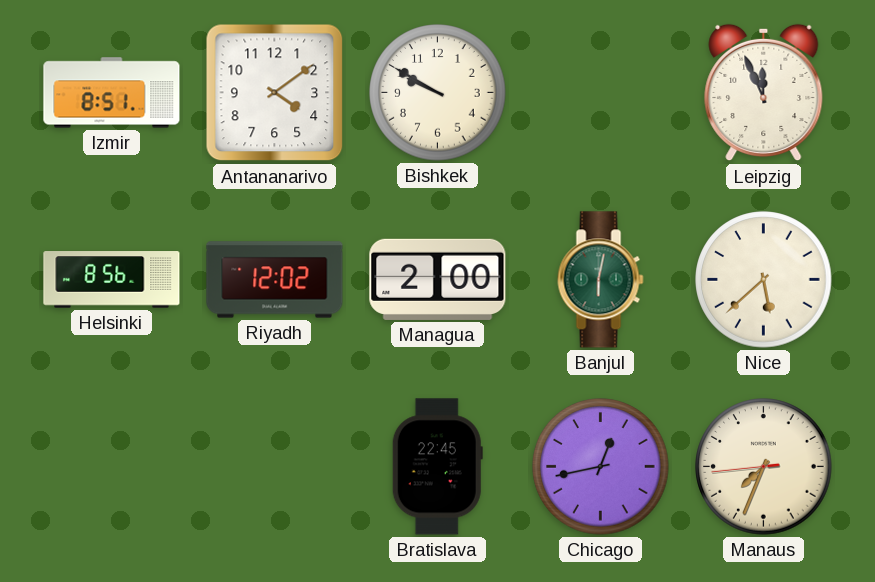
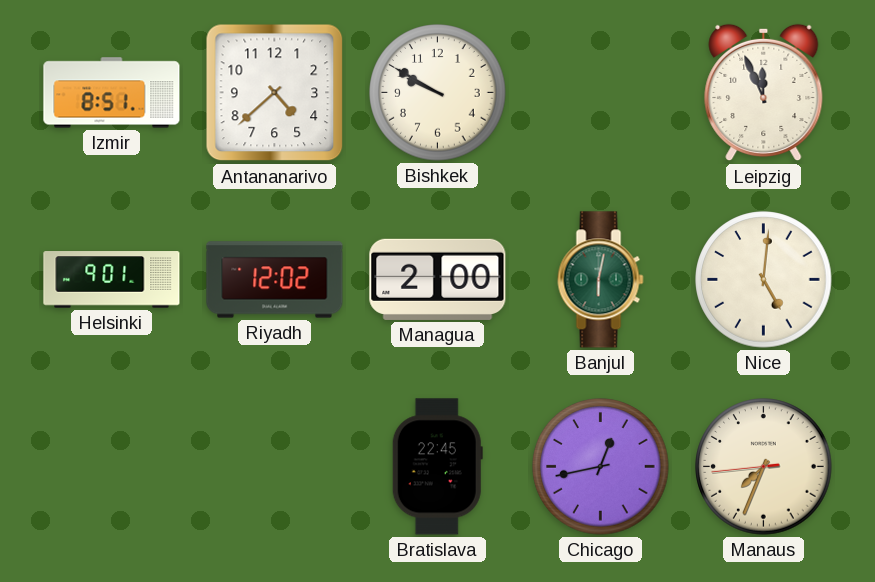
Antananarivo: 4:09 -> 4:38
Helsinki: 8:56 -> 9:01
Nice: 5:38 -> 5:01
